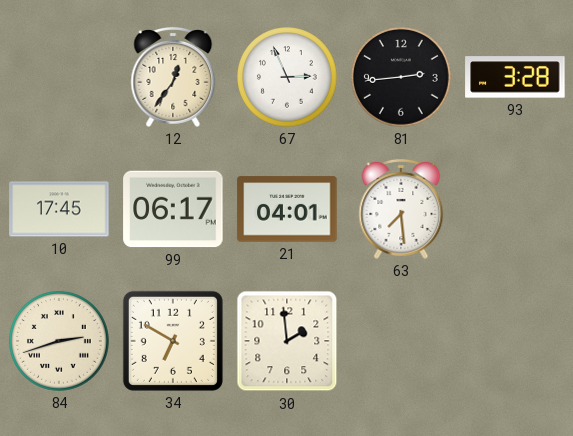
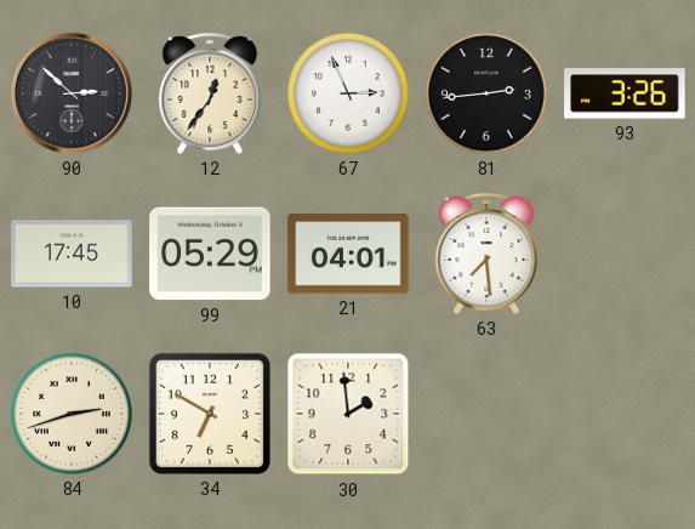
90: none -> 2:52
93: 3:28 -> 3:26
99: 06:17 -> 05:29
